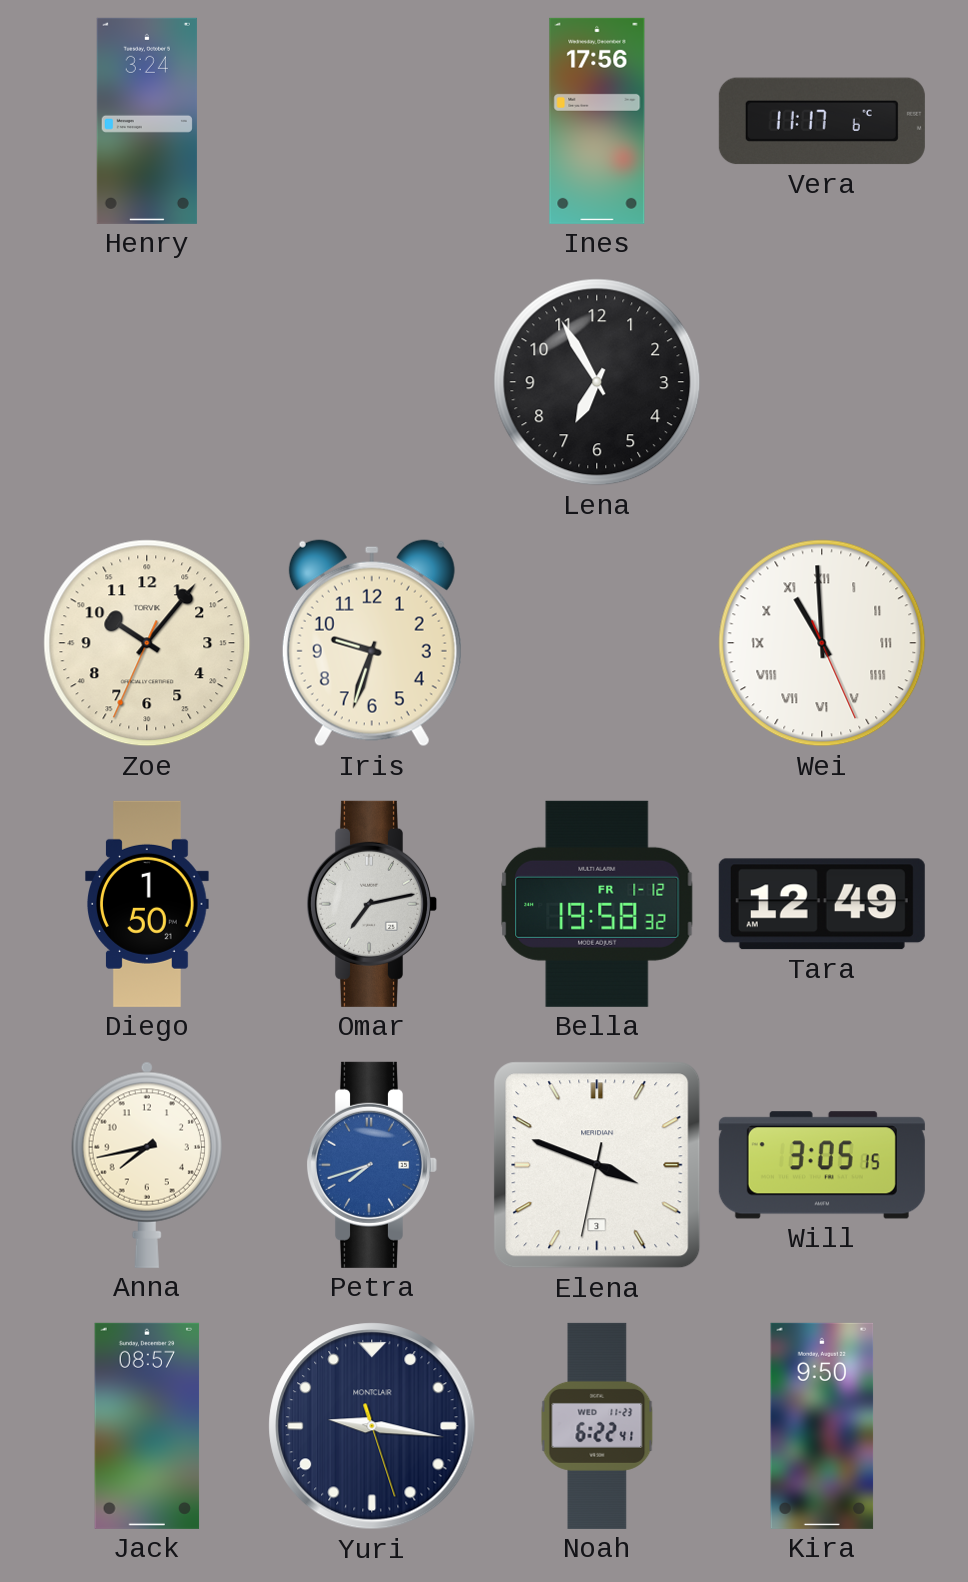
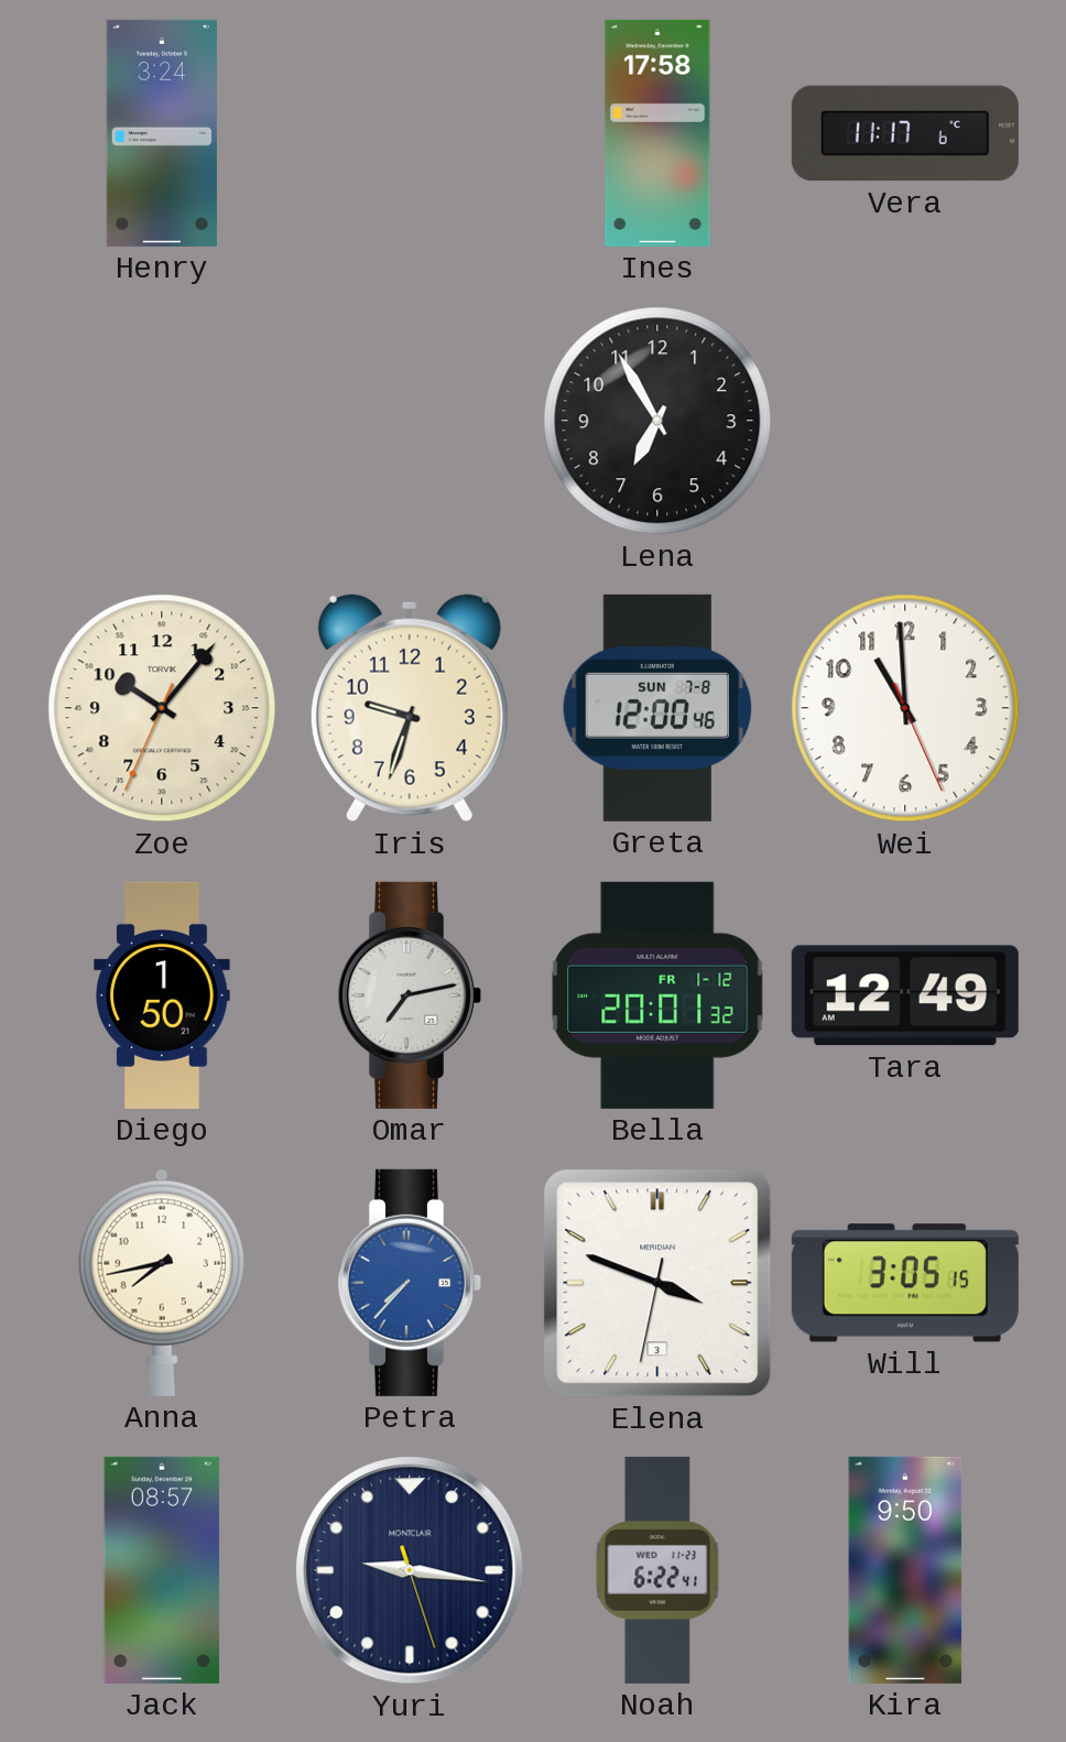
Ines: 17:56 -> 17:58
Greta: none -> 12:00
Wei numerals: Roman -> Arabic
Bella: 19:58 -> 20:01
Petra: 7:42 -> 7:37
